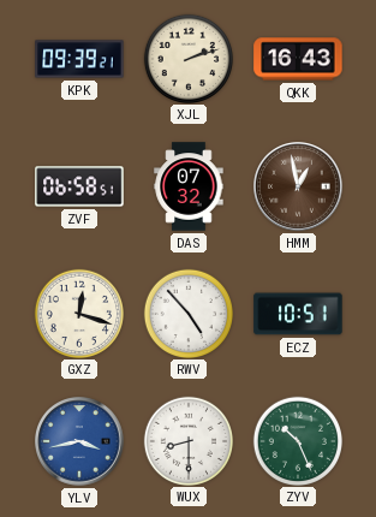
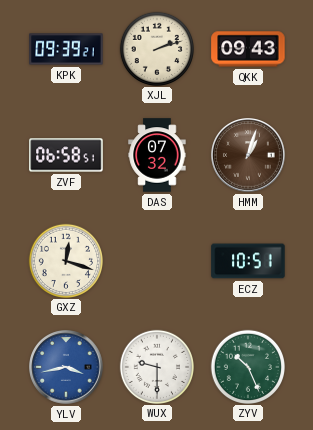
QKK: 16:43 -> 09:43
HMM: 12:58 -> 1:03
RWV: 4:53 -> none
WUX: 8:30 -> 9:30
